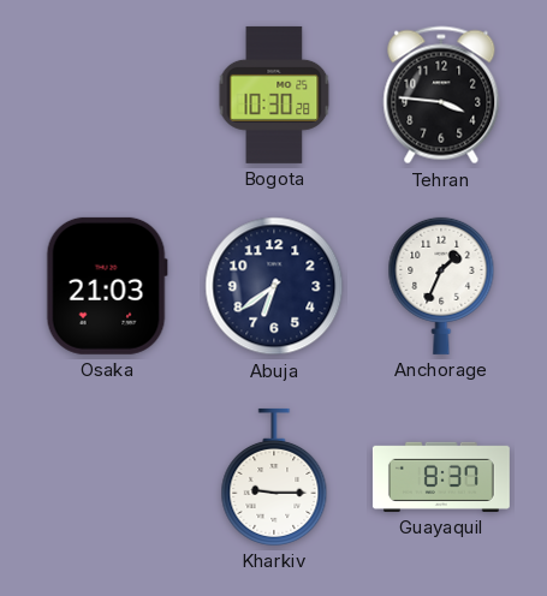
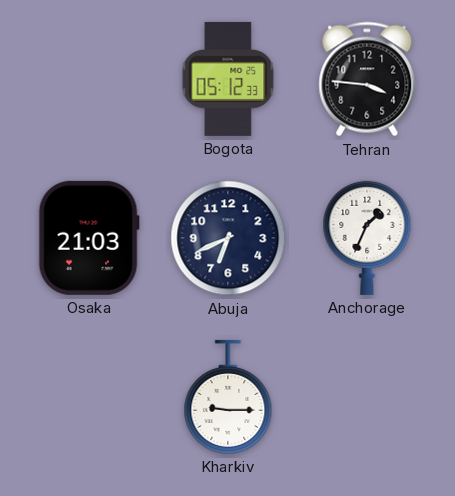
Bogota: 10:30 -> 05:12
Abuja: 6:39 -> 6:41
Guayaquil: 8:37 -> none
